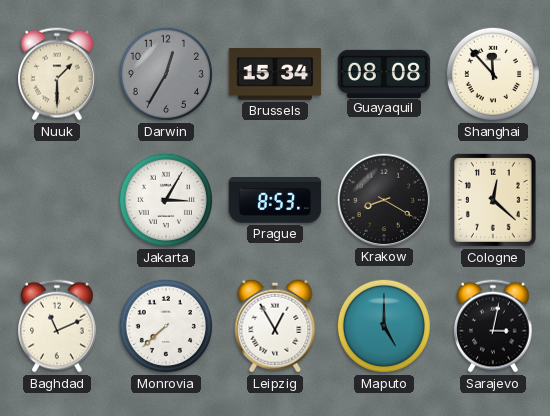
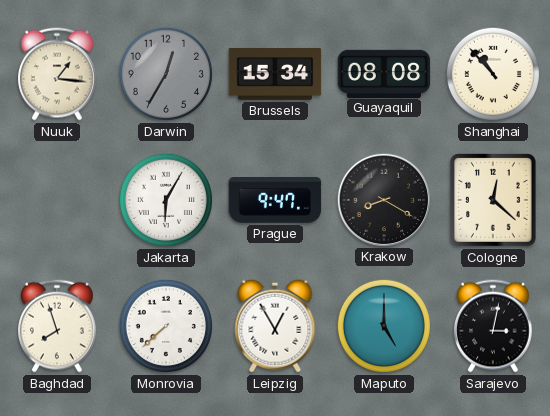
Nuuk: 1:30 -> 1:16
Shanghai: 11:53 -> 10:53
Jakarta: 3:05 -> 6:05
Prague: 8:53 -> 9:47
Baghdad: 11:11 -> 7:57
